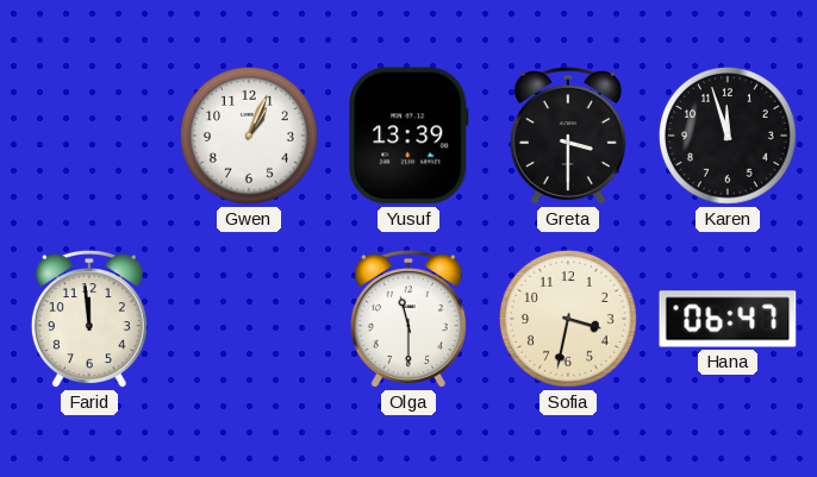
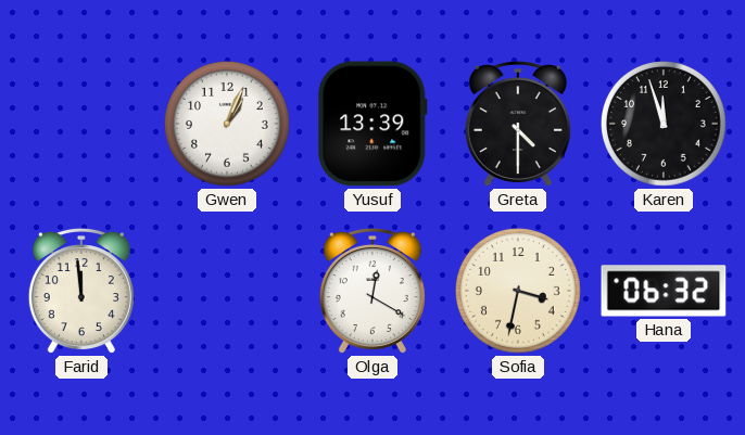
Greta: 3:30 -> 4:30
Olga: 11:30 -> 12:20
Hana: 06:47 -> 06:32
